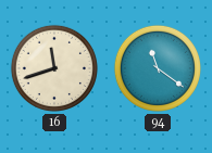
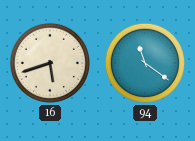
16: 11:42 -> 5:42
